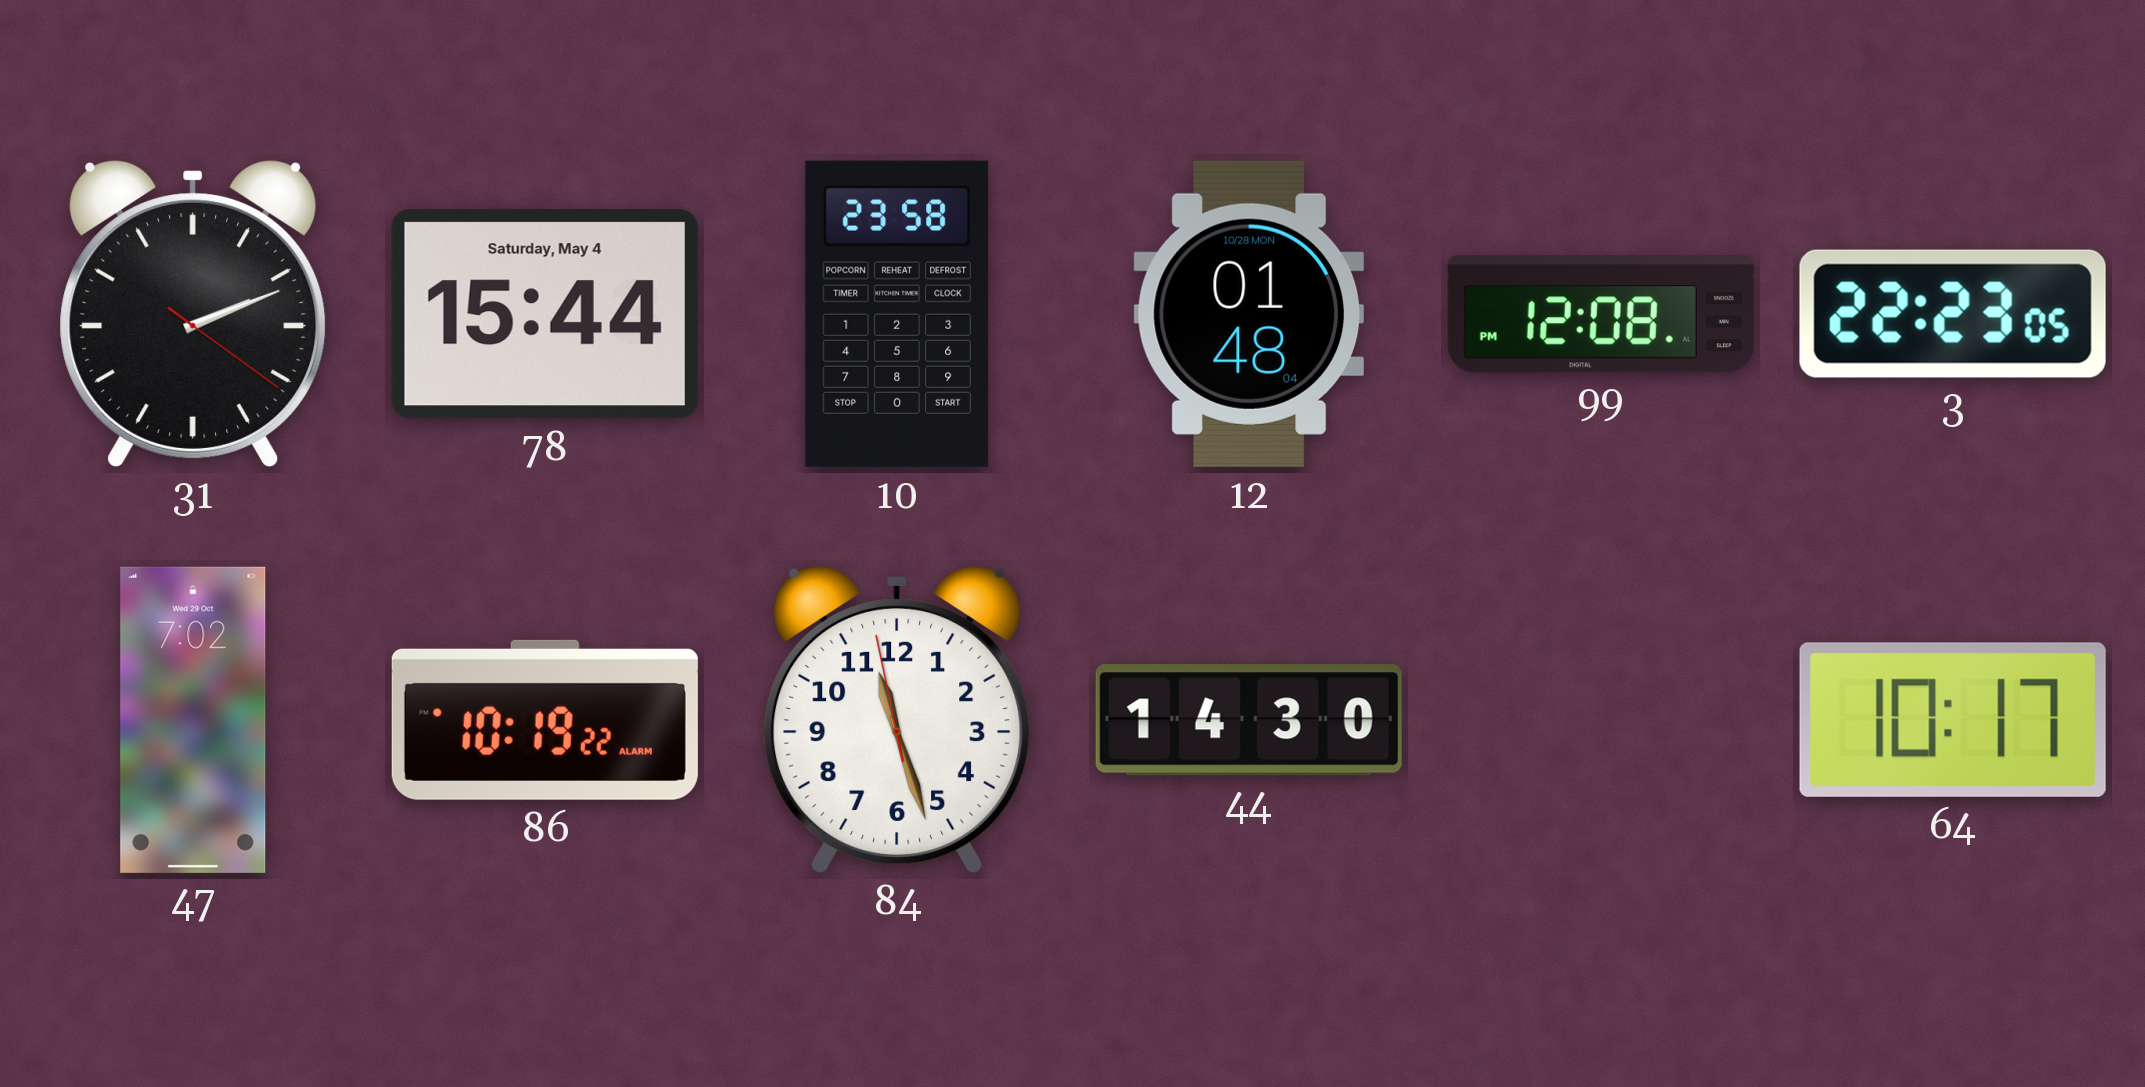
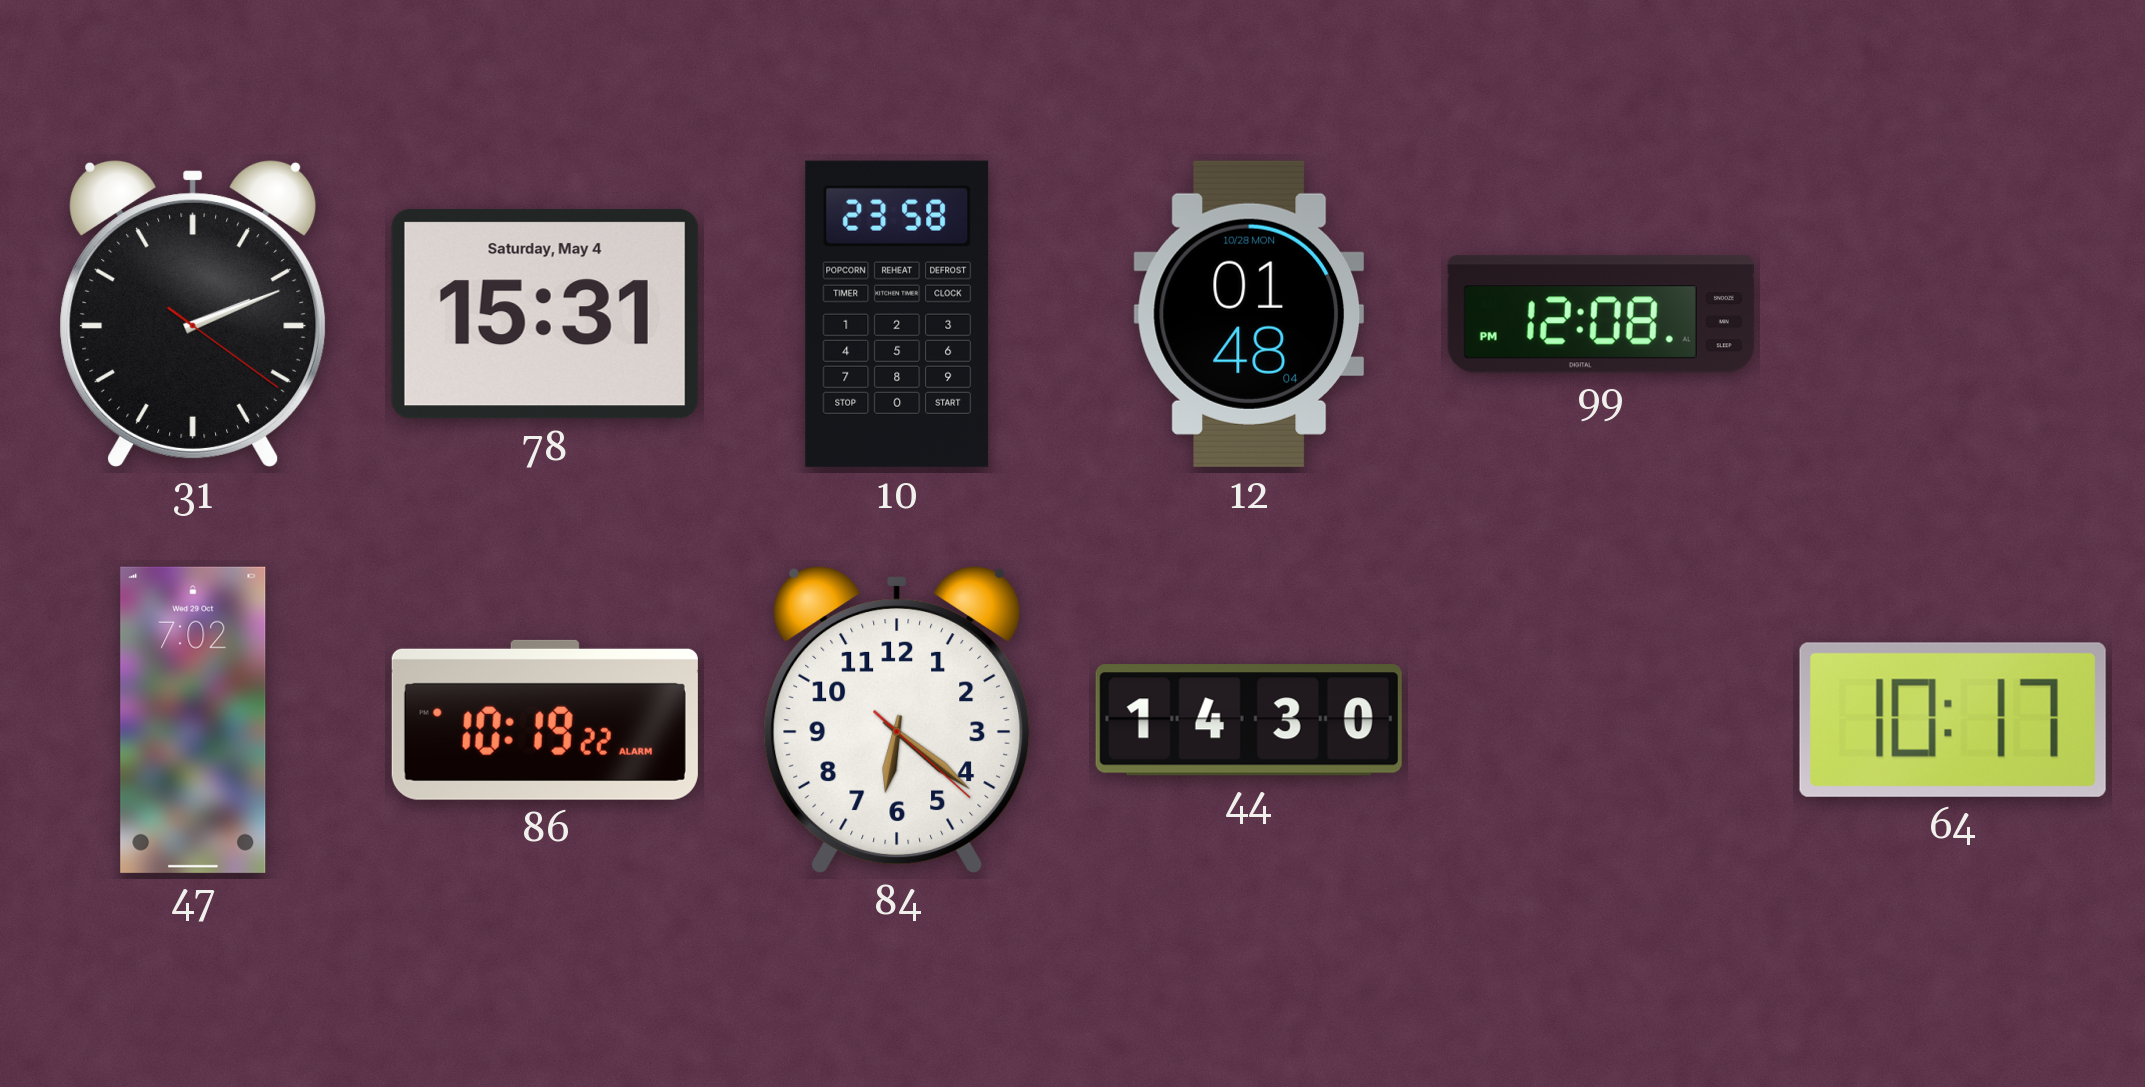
78: 15:44 -> 15:31
3: 22:23 -> none
84: 11:26 -> 6:21
